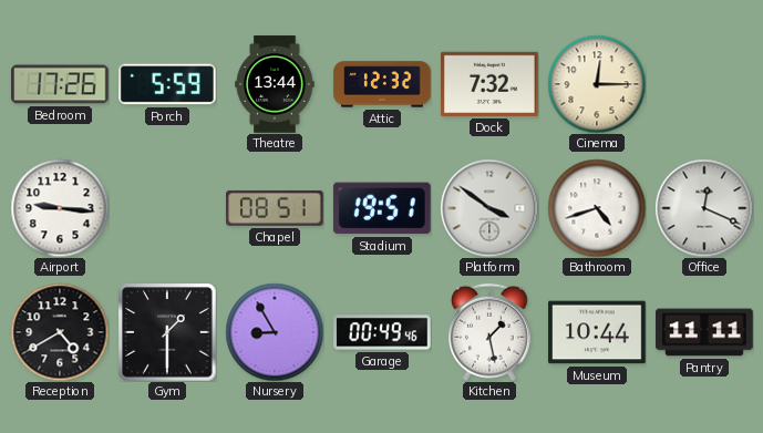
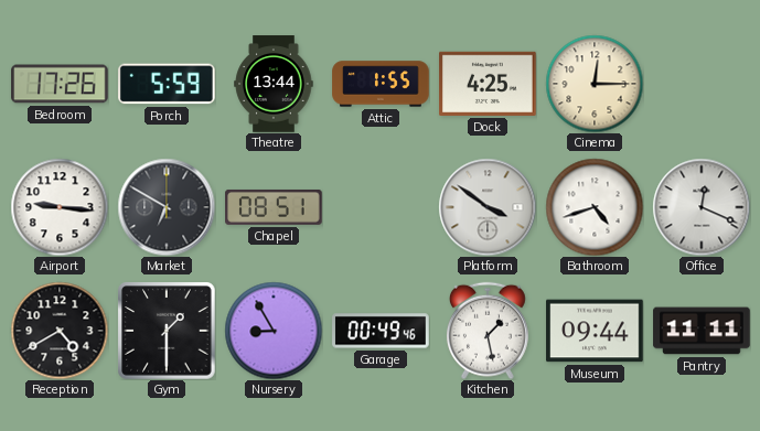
Attic: 12:32 -> 1:55
Dock: 7:32 -> 4:25
Market: none -> 6:50
Stadium: 19:51 -> none
Museum: 10:44 -> 09:44
